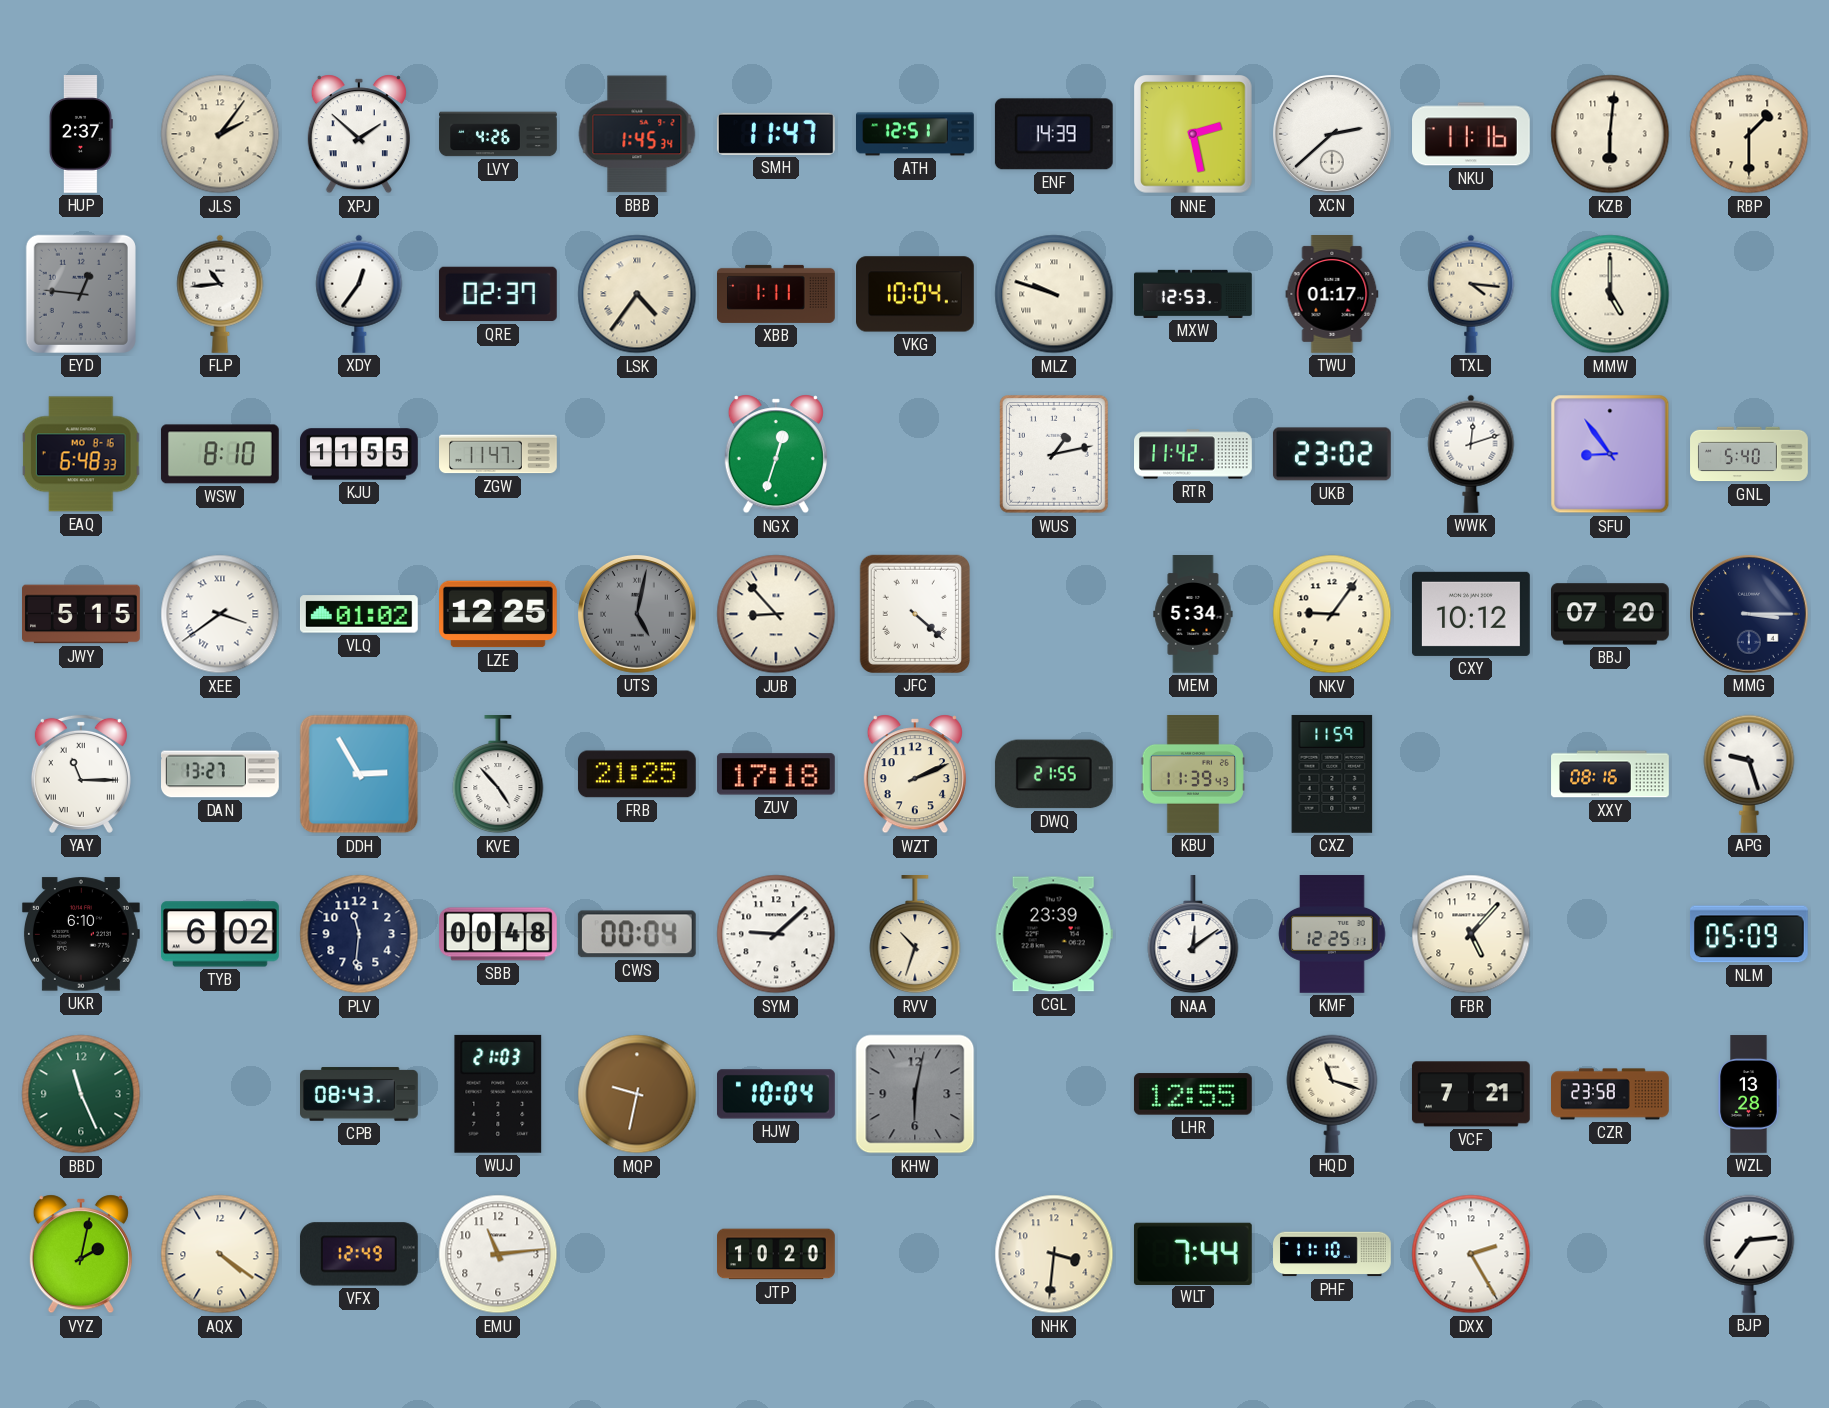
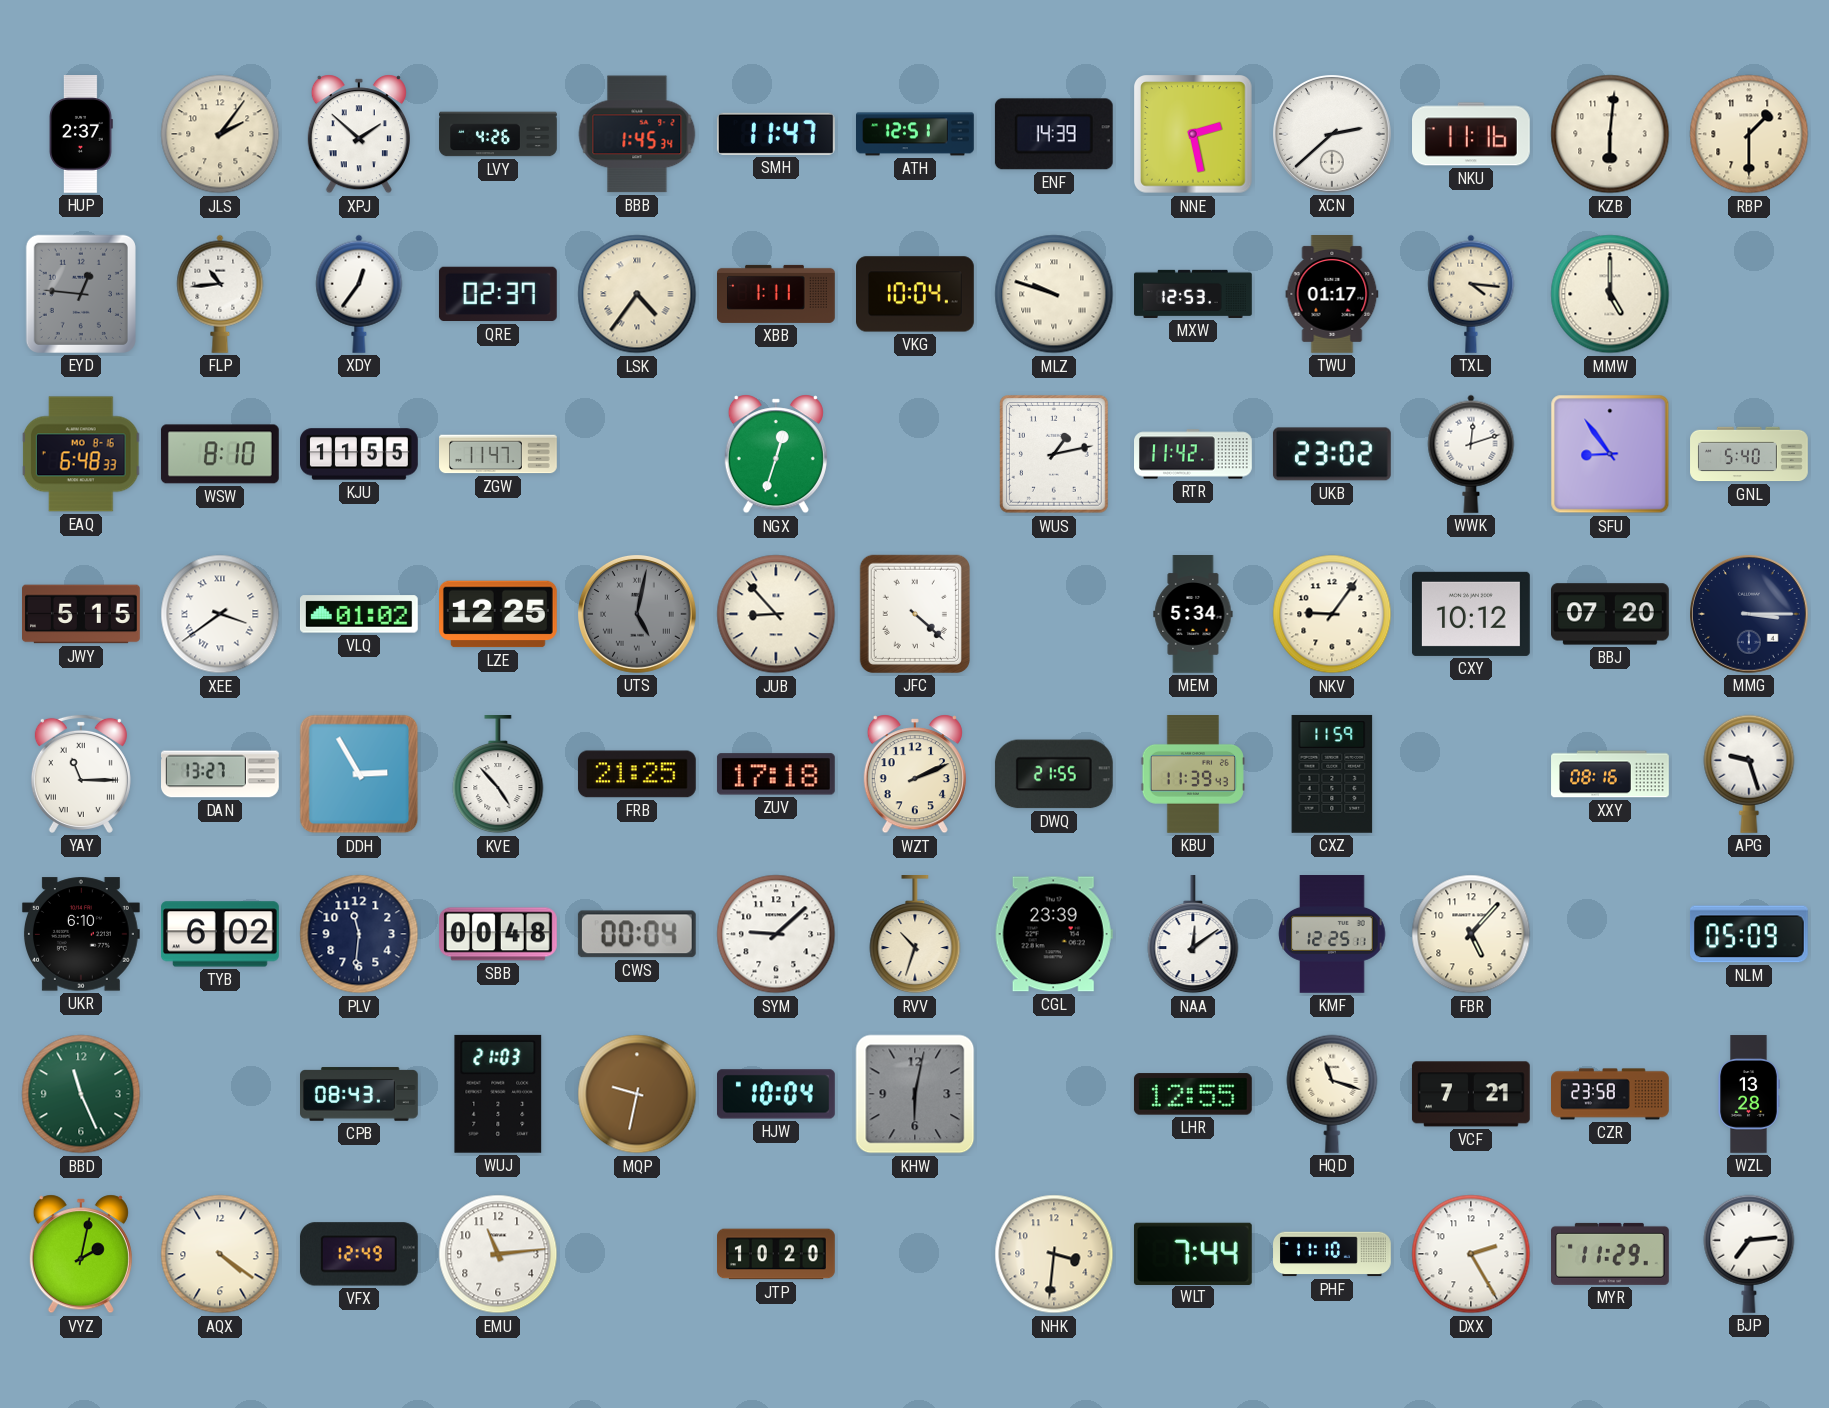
MYR: none -> 11:29
